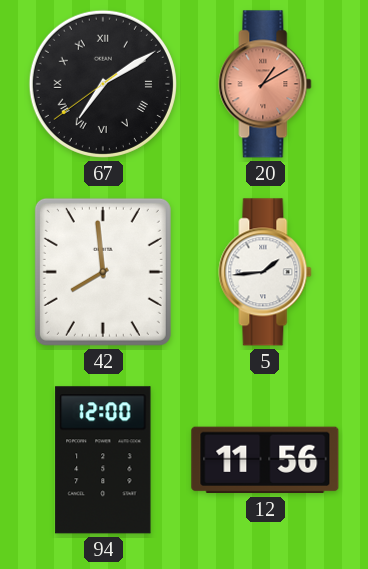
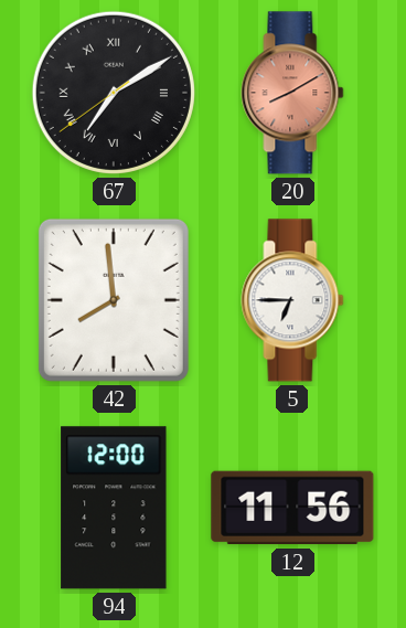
20: 1:10 -> 8:10
5: 1:44 -> 6:45
